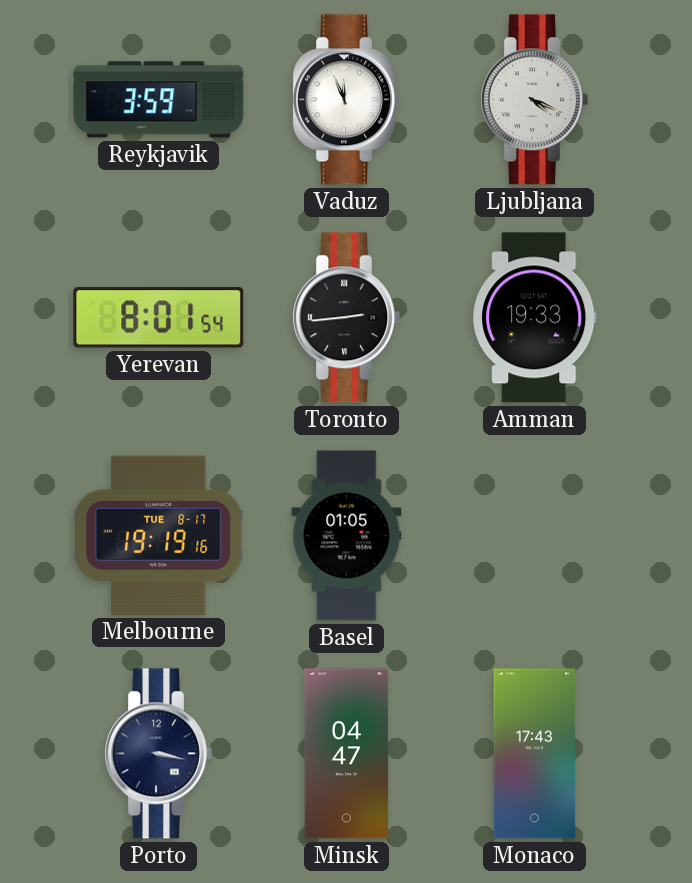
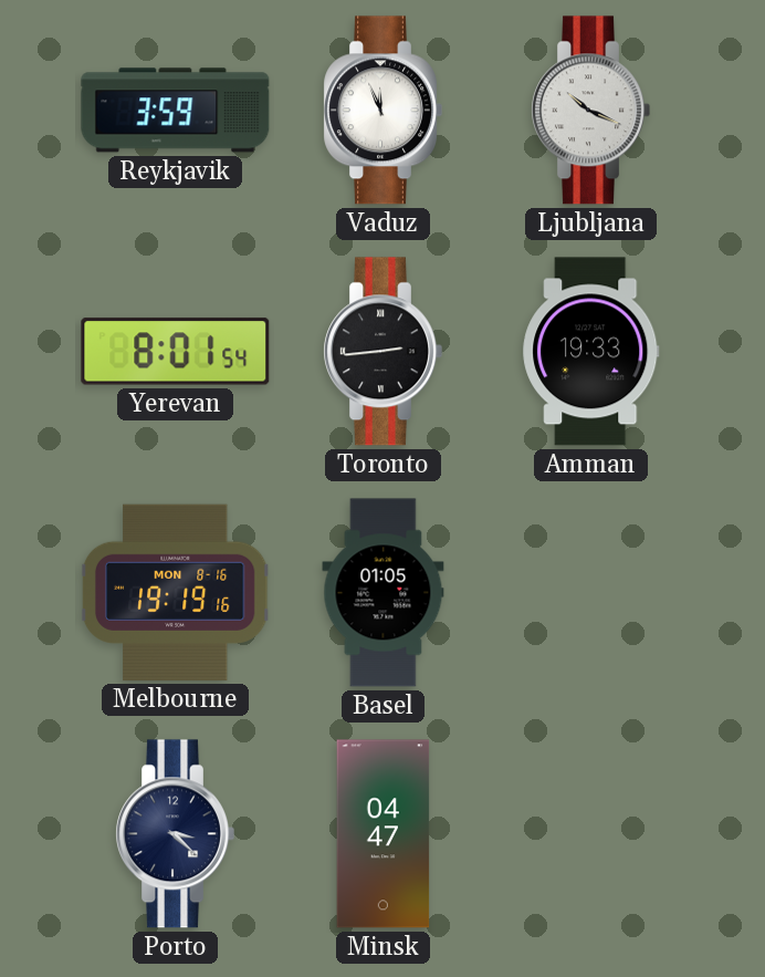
Ljubljana: 4:19 -> 10:19
Melbourne date: TUE 8-17 -> MON 8-16
Porto: 3:17 -> 3:22
Monaco: 17:43 -> none
